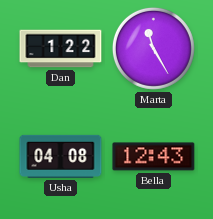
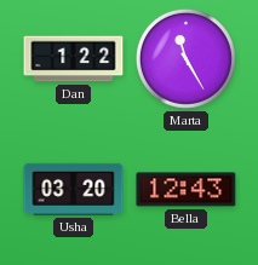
Usha: 04:08 -> 03:20
